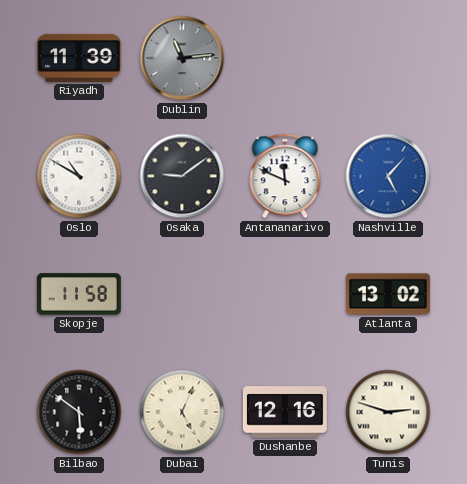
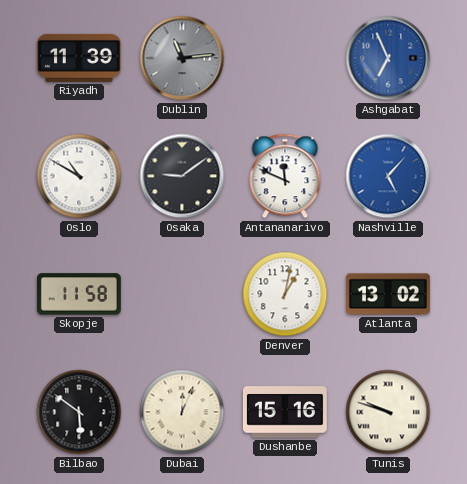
Ashgabat: none -> 6:56
Denver: none -> 1:02
Dubai: 5:04 -> 12:04
Dushanbe: 12:16 -> 15:16
Tunis: 2:48 -> 9:48
